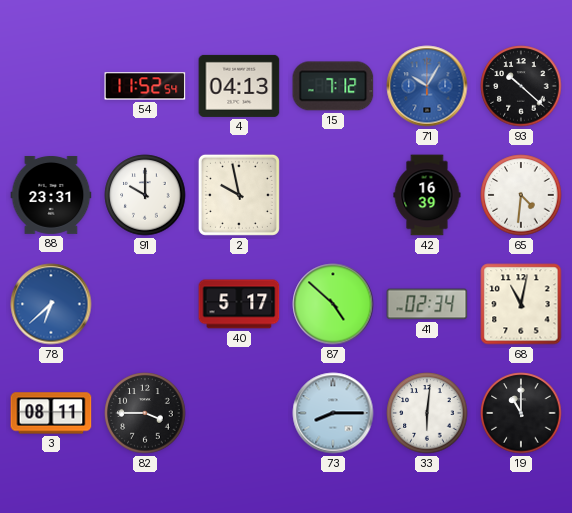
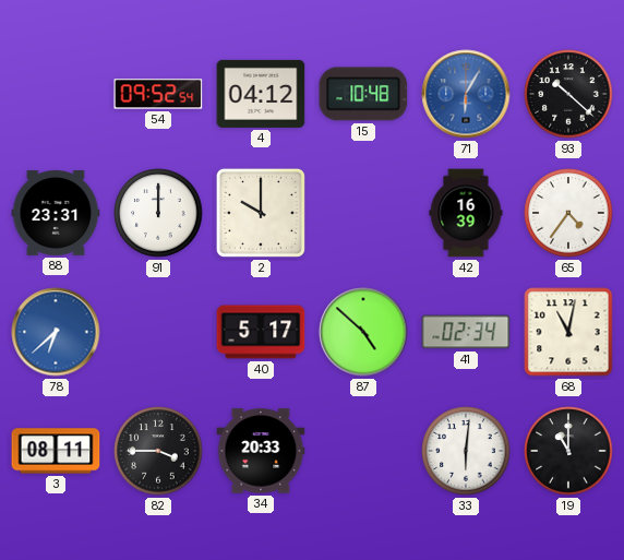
54: 11:52 -> 09:52
4: 04:13 -> 04:12
15: 7:12 -> 10:48
71: 10:05 -> 6:05
91: 10:00 -> 12:00
2: 9:58 -> 10:00
65: 4:31 -> 4:36
34: none -> 20:33
73: 8:15 -> none
